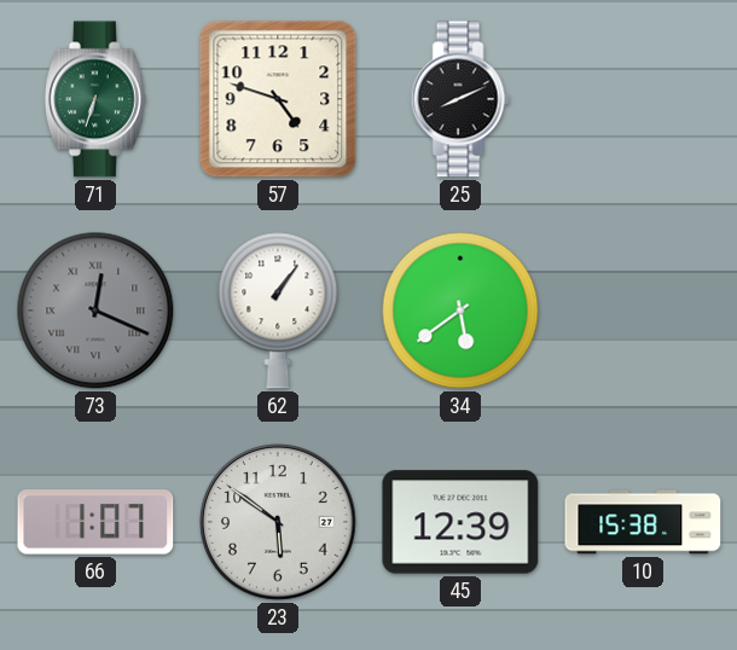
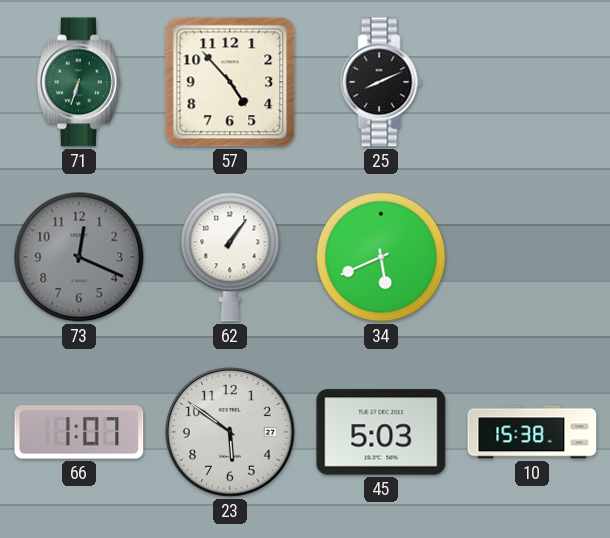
57: 4:48 -> 4:53
73 numerals: Roman -> Arabic
34: 5:39 -> 5:41
45: 12:39 -> 5:03
